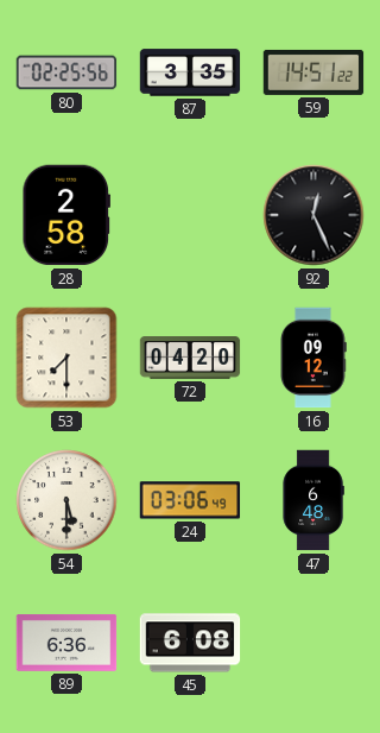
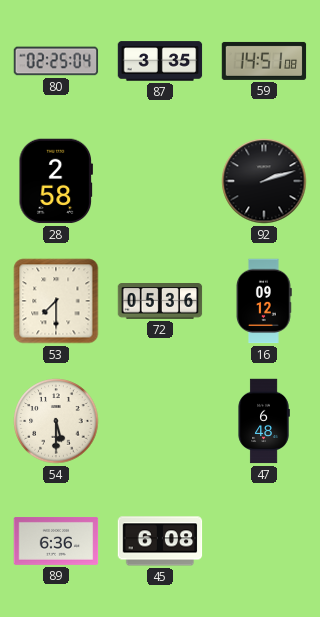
80: 02:25:56 -> 02:25:04
59: 14:51:22 -> 14:51:08
92: 12:26 -> 2:12
72: 04:20 -> 05:36
24: 03:06 -> none
